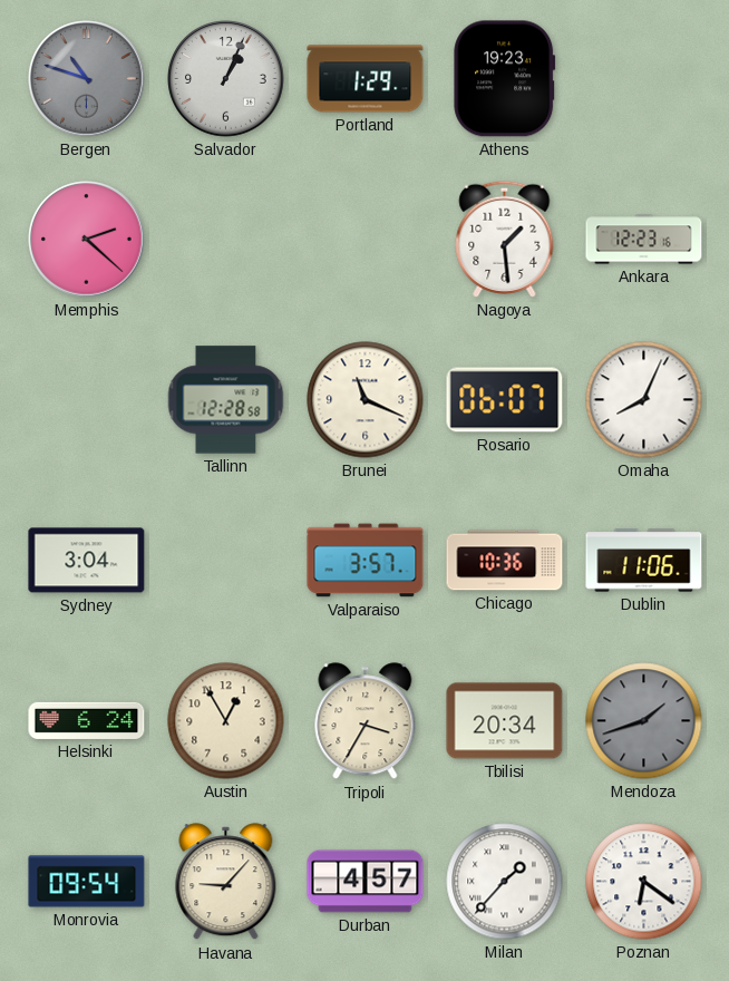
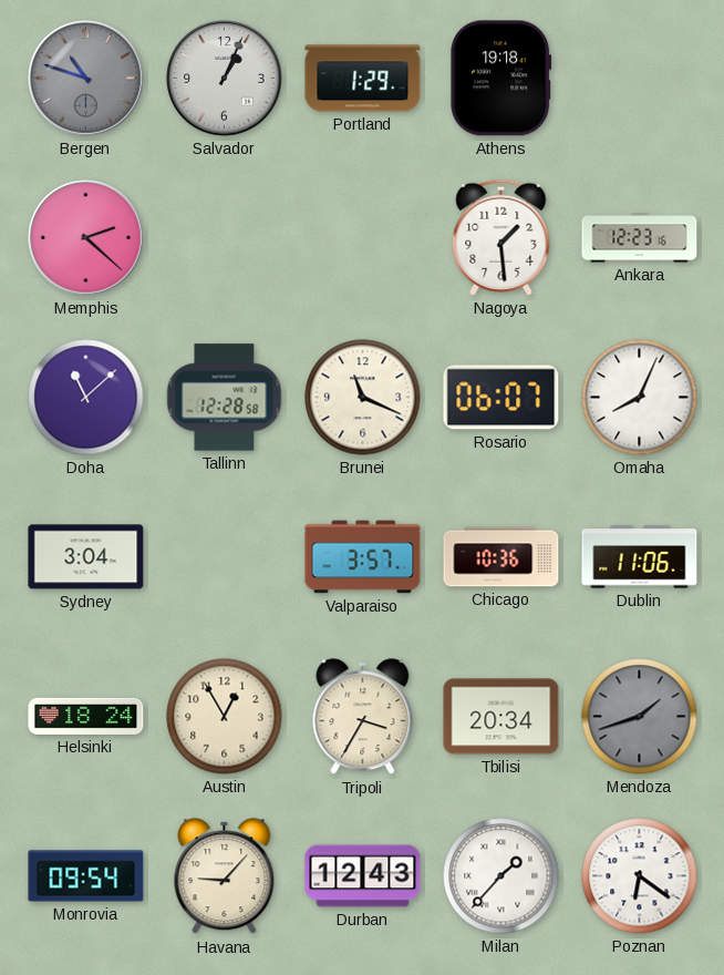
Athens: 19:23 -> 19:18
Doha: none -> 11:08
Helsinki: 6:24 -> 18:24
Durban: 4:57 -> 12:43
